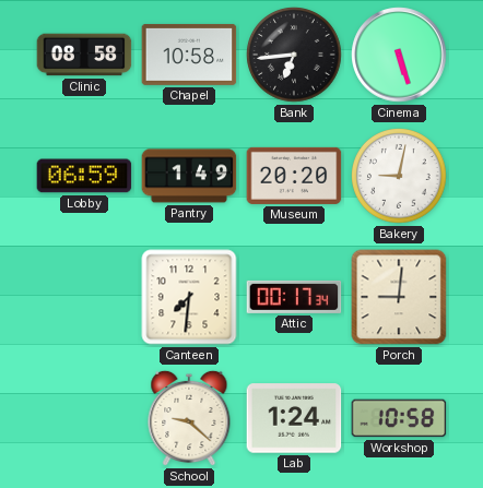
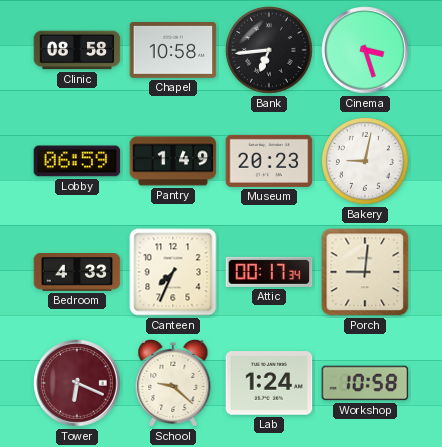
Cinema: 5:27 -> 3:27
Museum: 20:20 -> 20:23
Bedroom: none -> 4:33
Canteen: 7:31 -> 7:34
Tower: none -> 6:19
